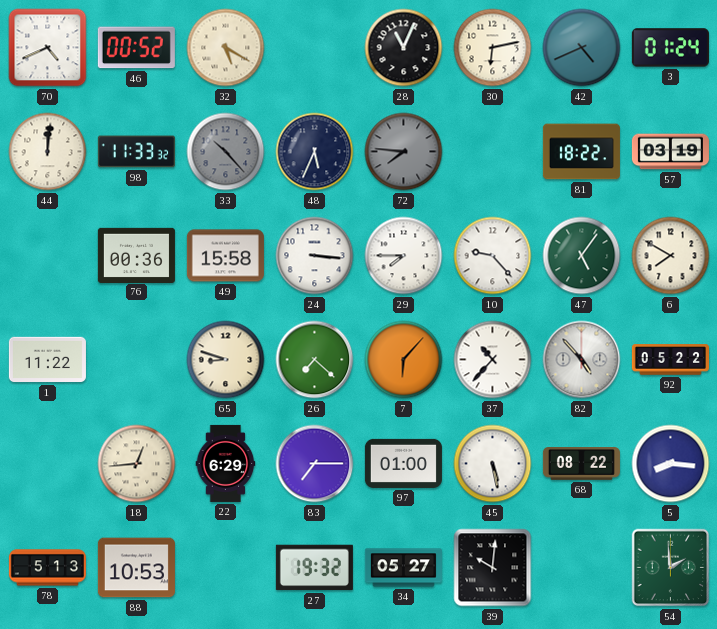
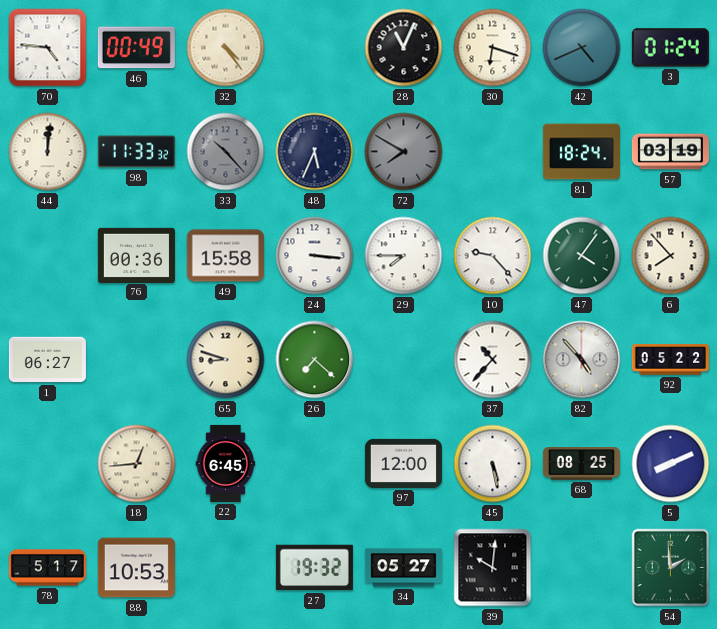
70: 4:41 -> 4:46
46: 00:52 -> 00:49
32: 5:20 -> 4:24
30: 6:13 -> 6:18
72: 7:46 -> 7:50
81: 18:22 -> 18:24
47: 5:06 -> 4:06
6: 7:50 -> 7:53
1: 11:22 -> 06:27
7: 6:07 -> none
22: 6:29 -> 6:45
83: 7:15 -> none
97: 01:00 -> 12:00
68: 08:22 -> 08:25
5: 8:16 -> 8:11
78: 5:13 -> 5:17
